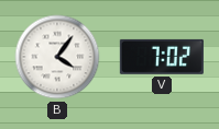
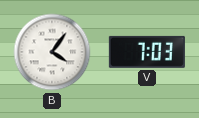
V: 7:02 -> 7:03
